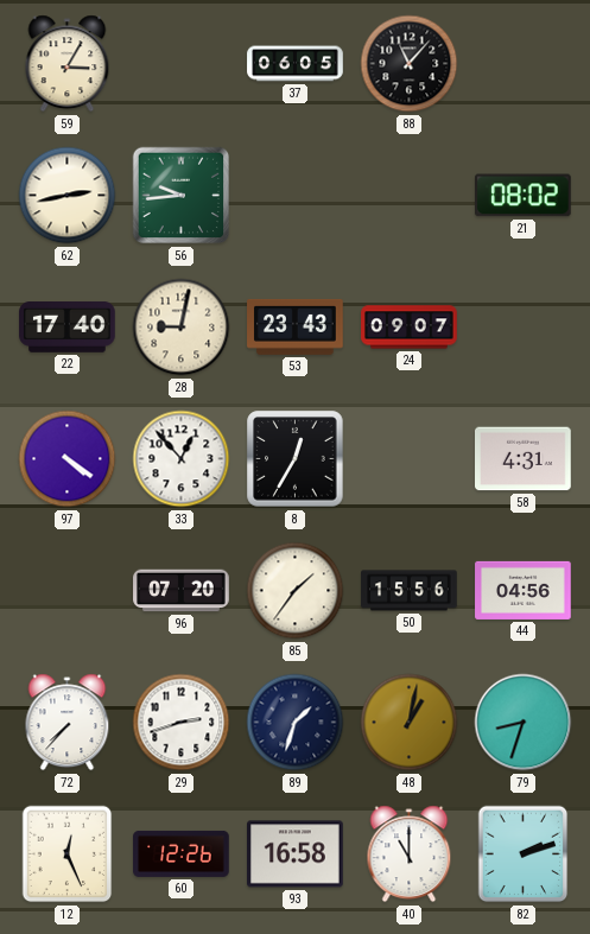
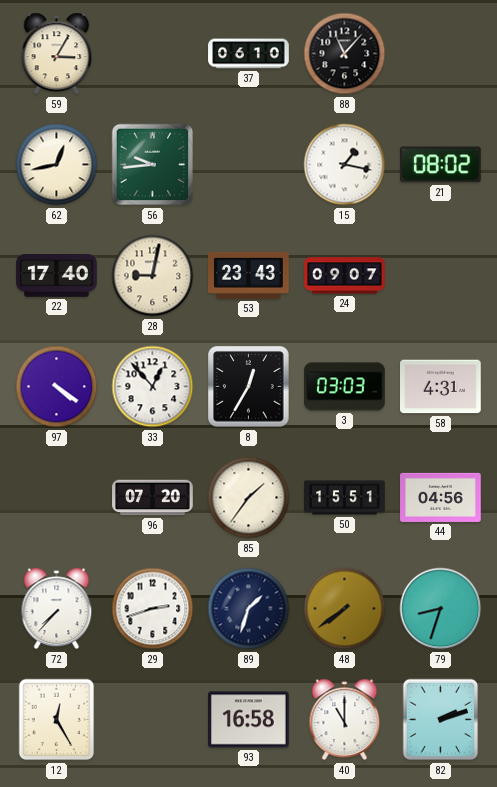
37: 06:05 -> 06:10
62: 2:43 -> 12:43
15: none -> 1:17
3: none -> 03:03
50: 15:56 -> 15:51
48: 1:02 -> 7:39
12: 12:26 -> 12:25
60: 12:26 -> none
